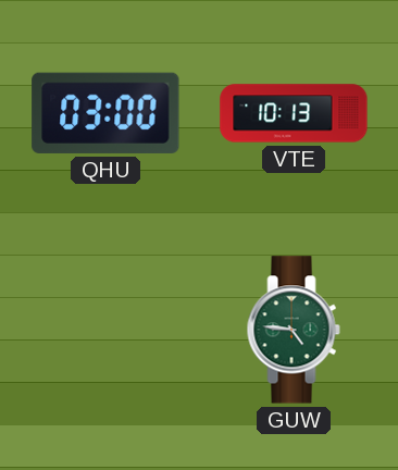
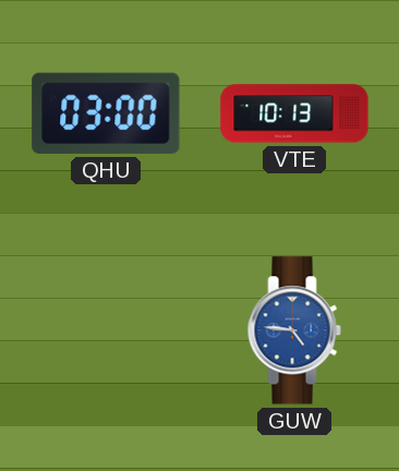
GUW dial: green -> blue
